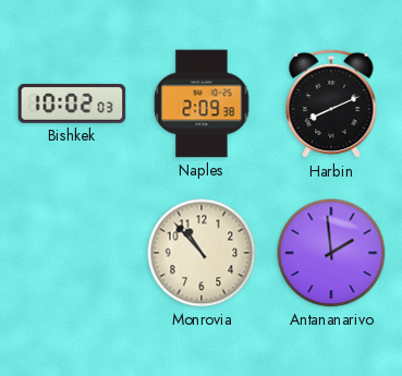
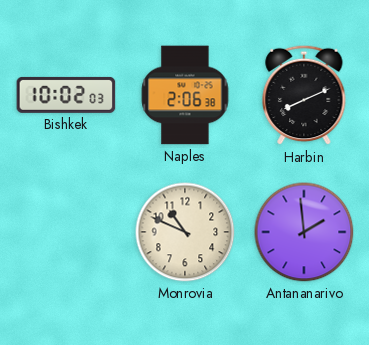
Naples: 2:09 -> 2:06
Monrovia: 10:53 -> 10:49
